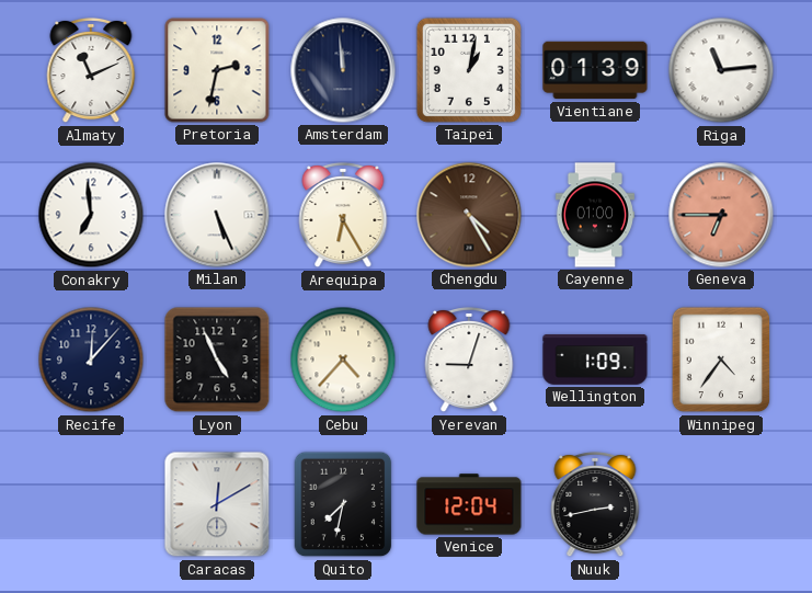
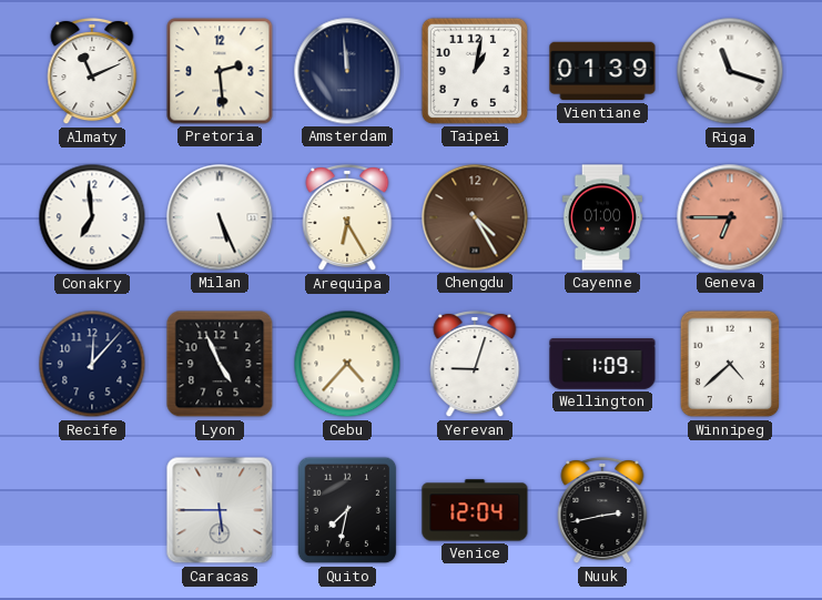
Pretoria: 2:32 -> 2:29
Riga: 11:14 -> 11:18
Winnipeg: 4:36 -> 4:38
Caracas: 12:10 -> 5:45
